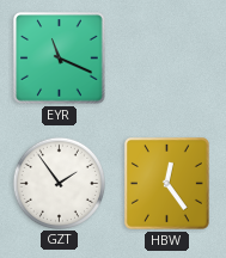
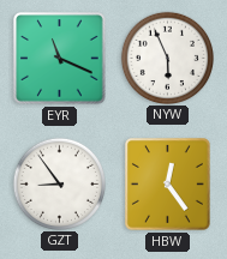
NYW: none -> 5:56
GZT: 1:54 -> 8:54
